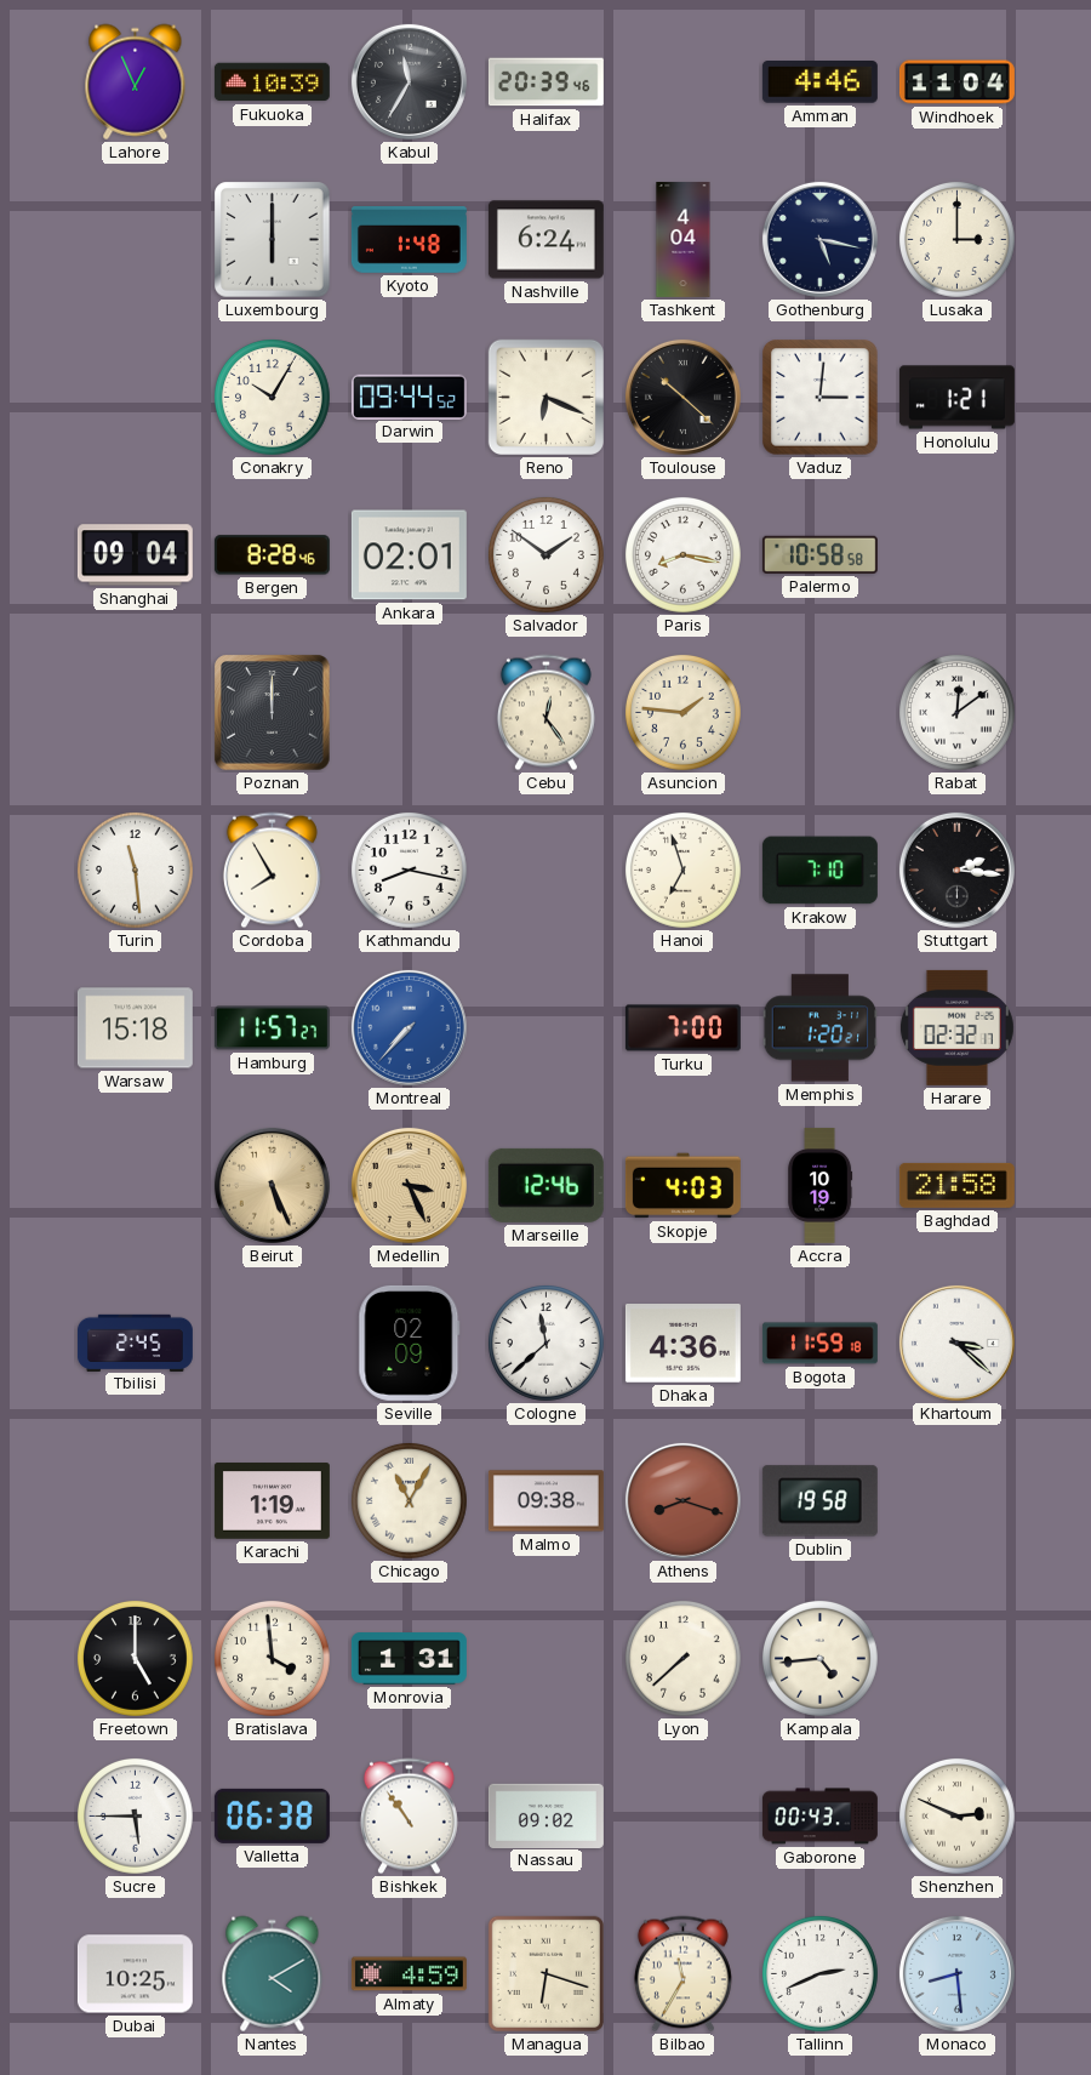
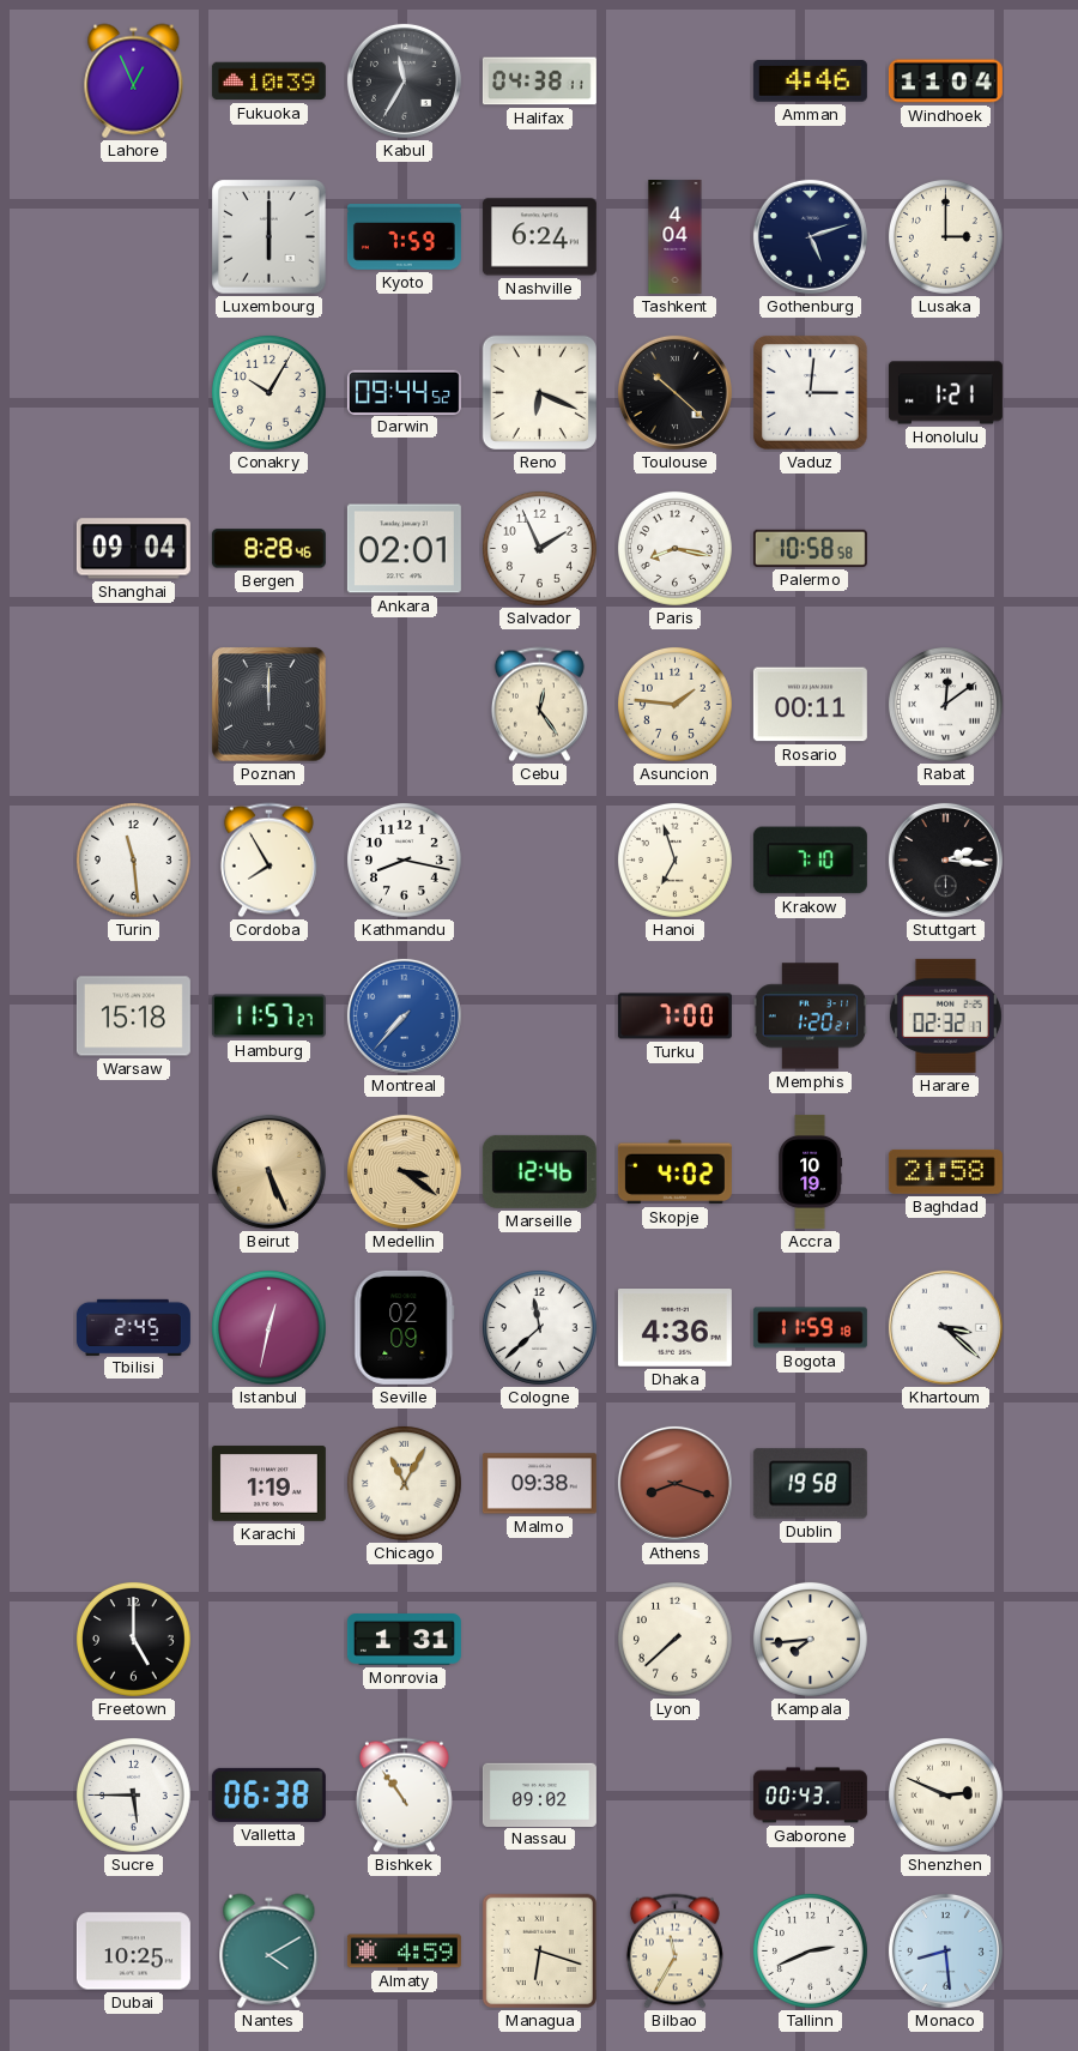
Halifax: 20:39 -> 04:38
Kyoto: 1:48 -> 7:59
Gothenburg: 5:17 -> 5:12
Salvador: 1:51 -> 1:56
Rosario: none -> 00:11
Medellin: 3:26 -> 3:21
Skopje: 4:03 -> 4:02
Istanbul: none -> 12:32
Bratislava: 3:59 -> none
Kampala: 4:44 -> 7:44
